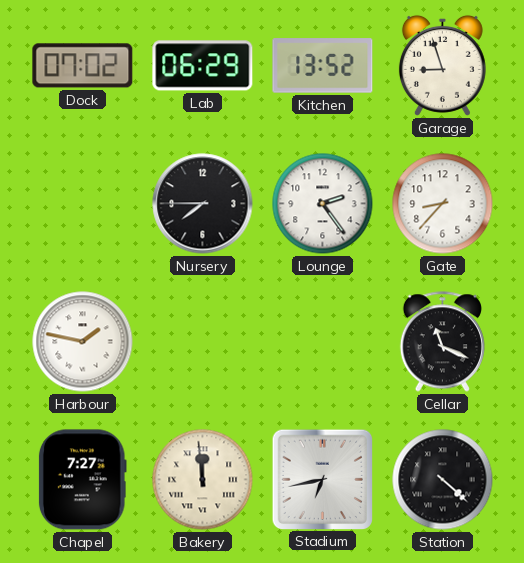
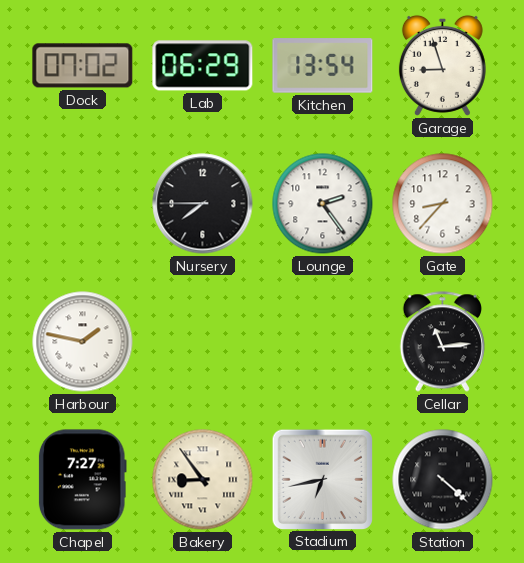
Kitchen: 13:52 -> 13:54
Cellar: 11:19 -> 11:14
Bakery: 11:59 -> 8:54
